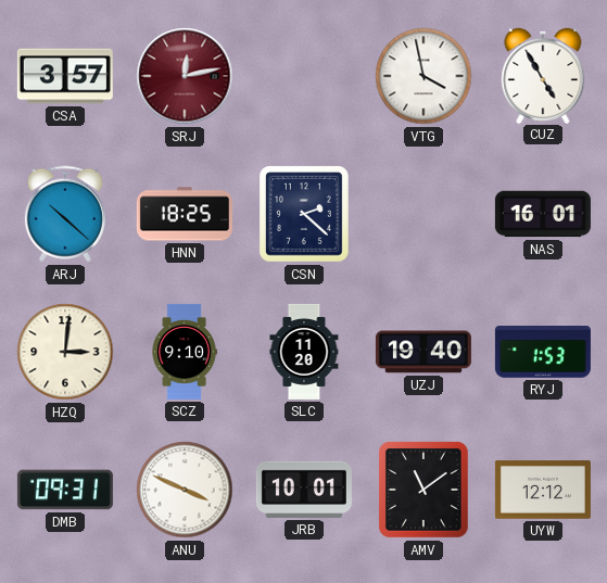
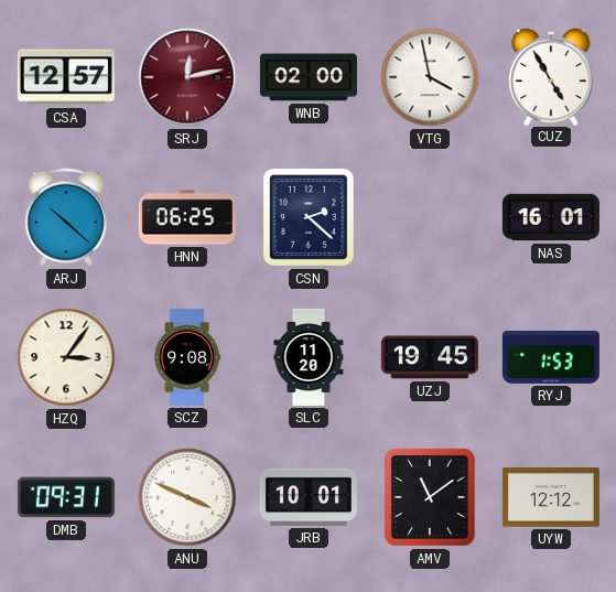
CSA: 3:57 -> 12:57
WNB: none -> 02:00
HNN: 18:25 -> 06:25
HZQ: 3:01 -> 3:06
SCZ: 9:10 -> 9:08
UZJ: 19:40 -> 19:45
